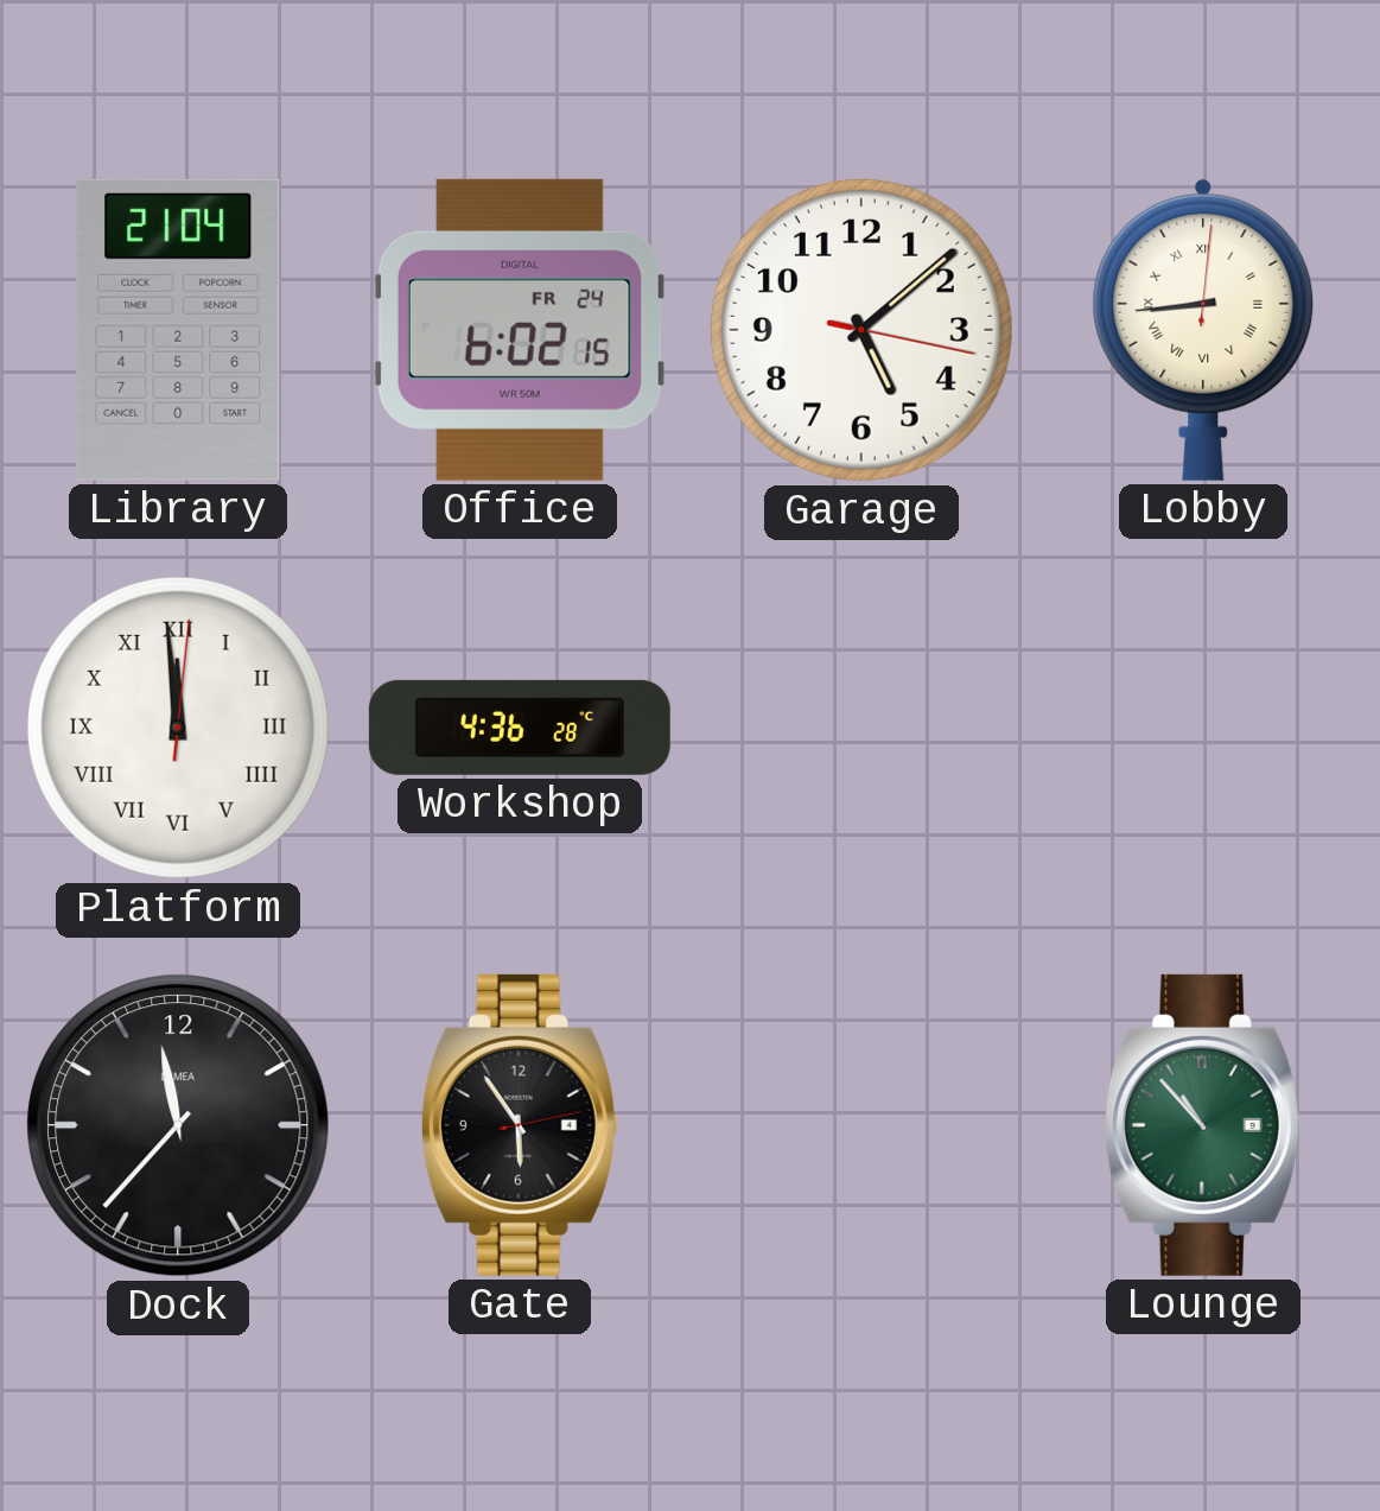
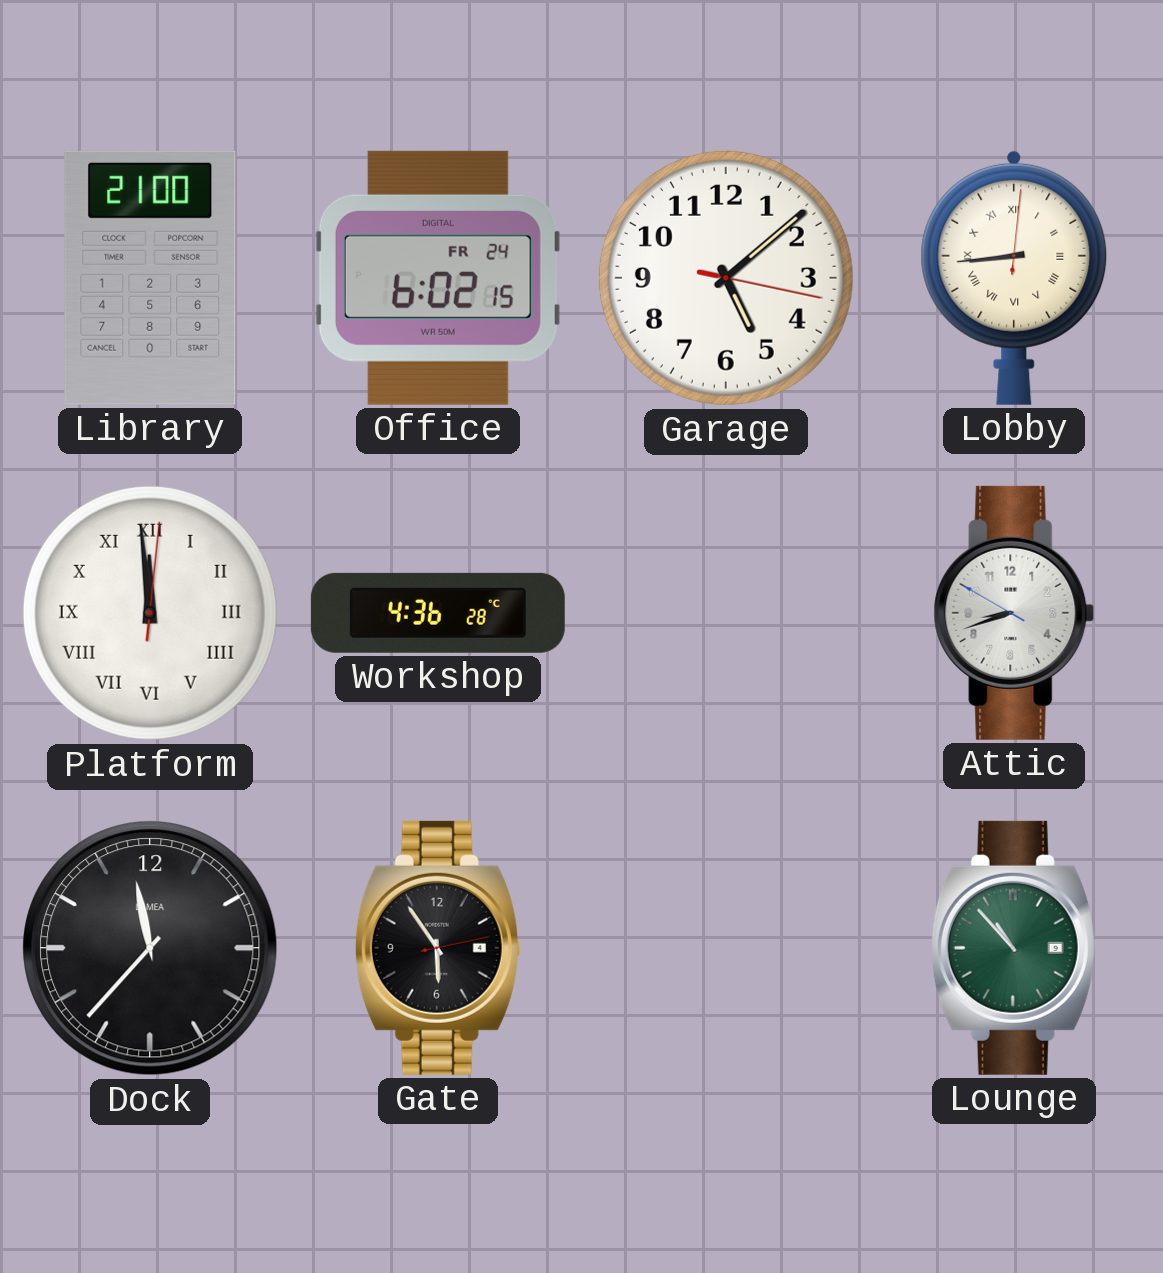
Library: 21:04 -> 21:00
Attic: none -> 8:41
